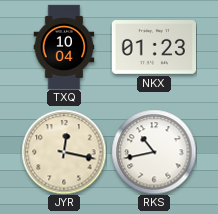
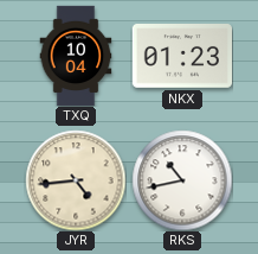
JYR: 12:17 -> 4:44
